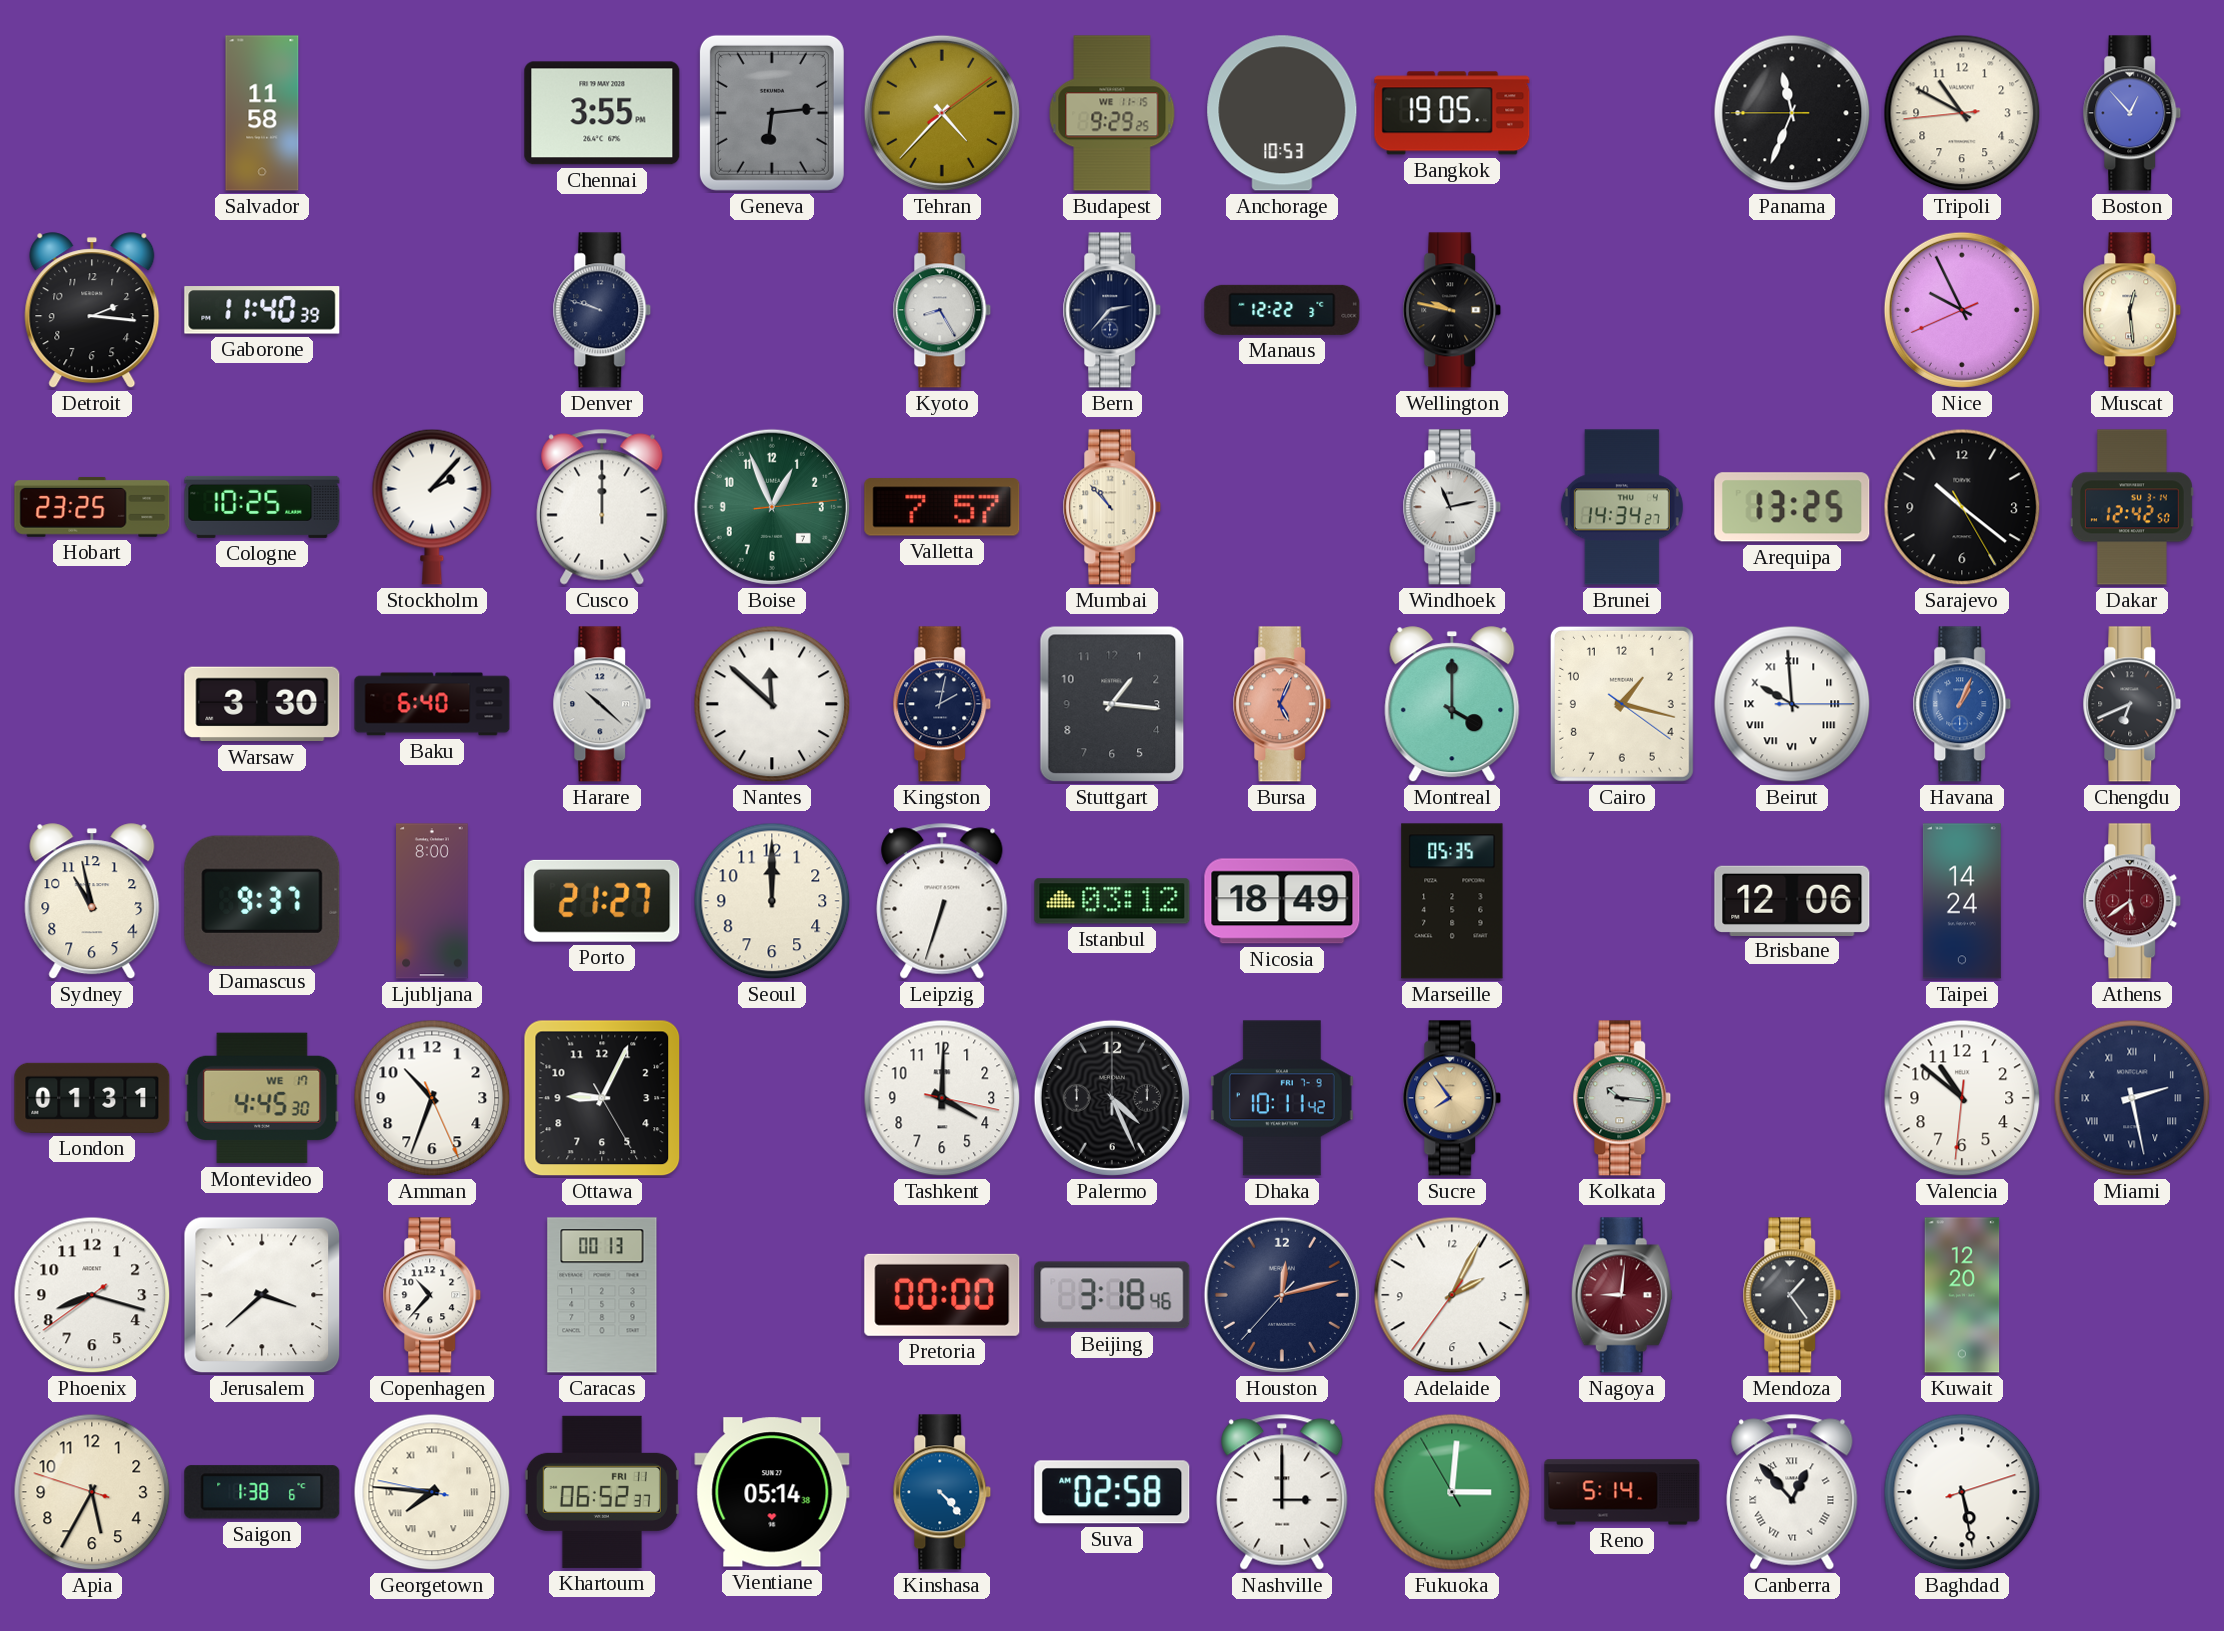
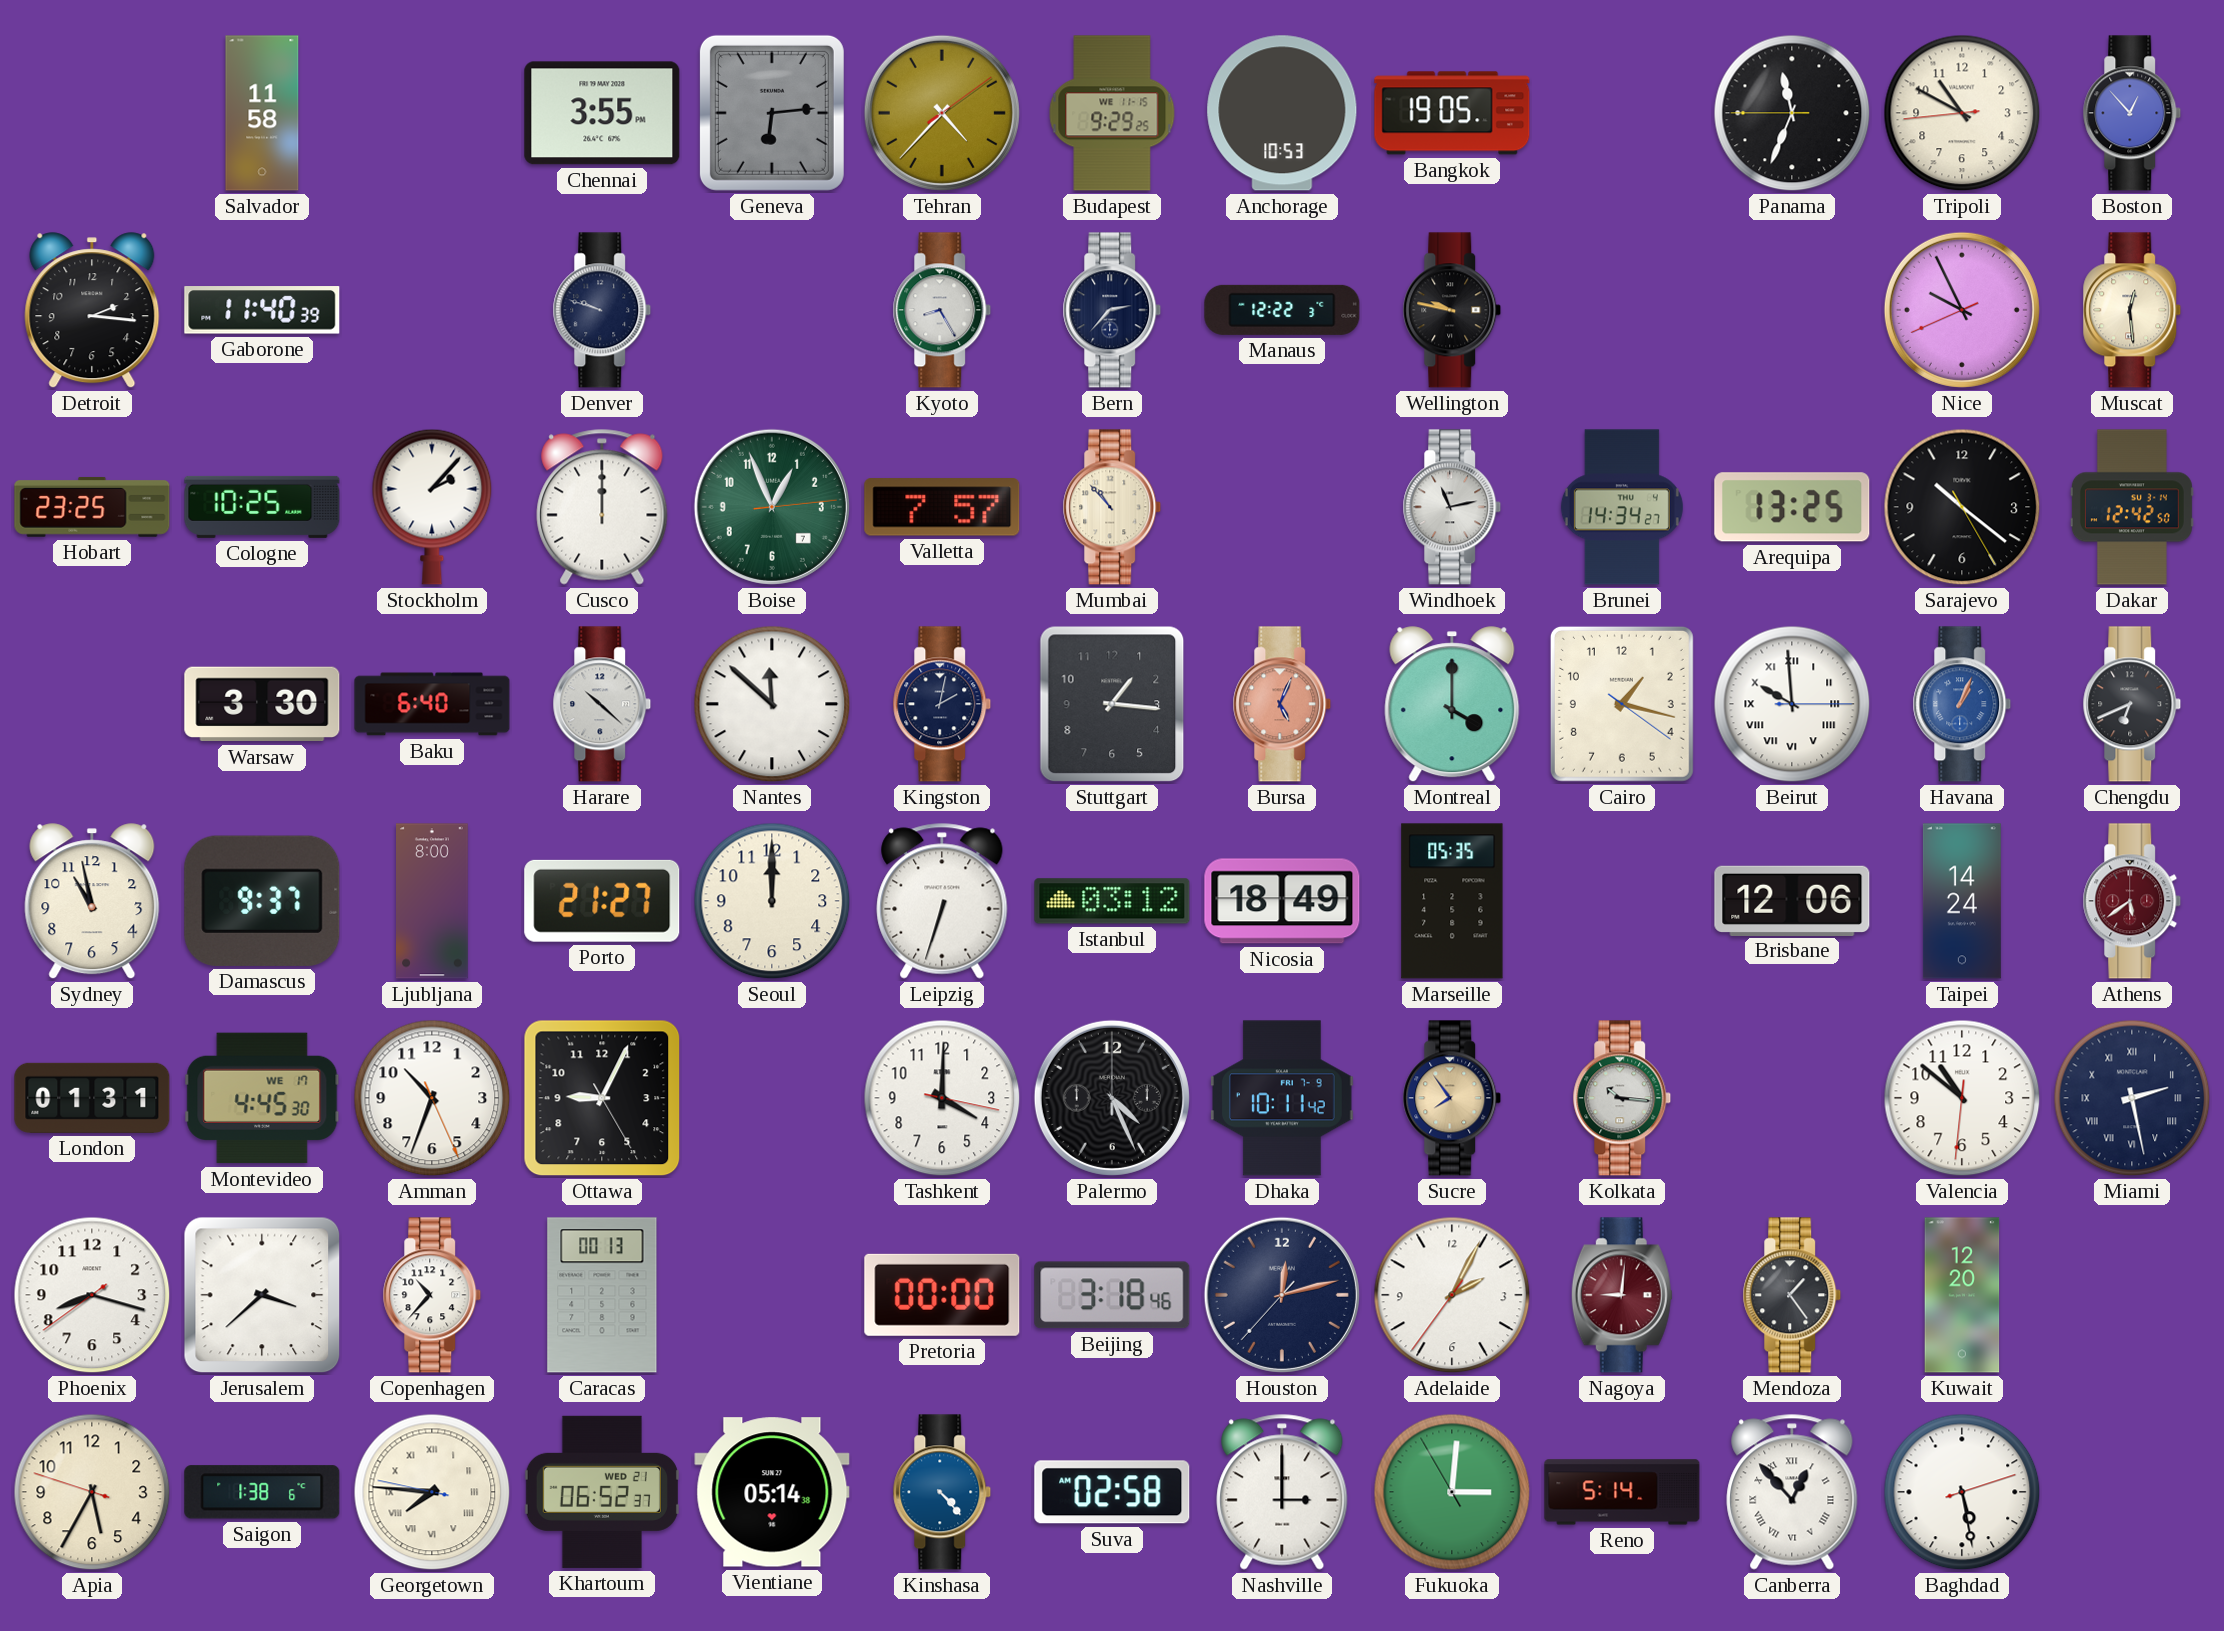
Khartoum date: FRI 11 -> WED 21
